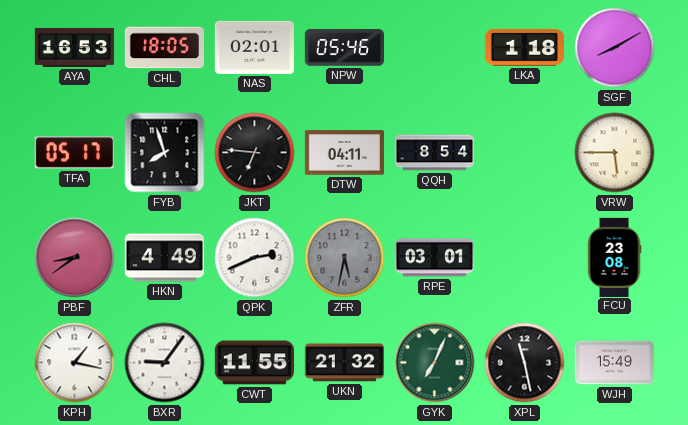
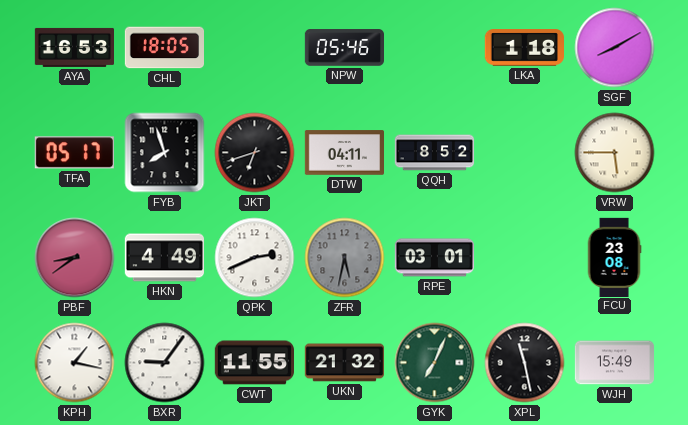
NAS: 02:01 -> none
JKT: 6:46 -> 6:42
QQH: 8:54 -> 8:52
